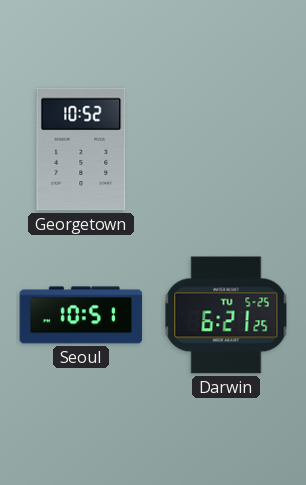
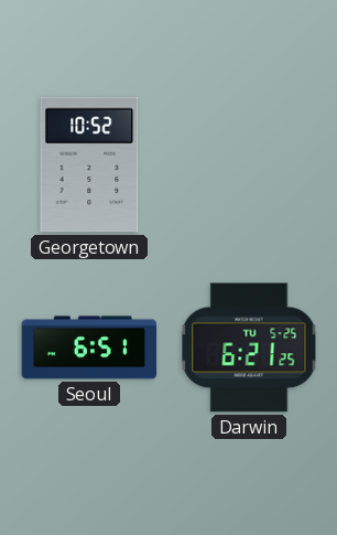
Seoul: 10:51 -> 6:51
